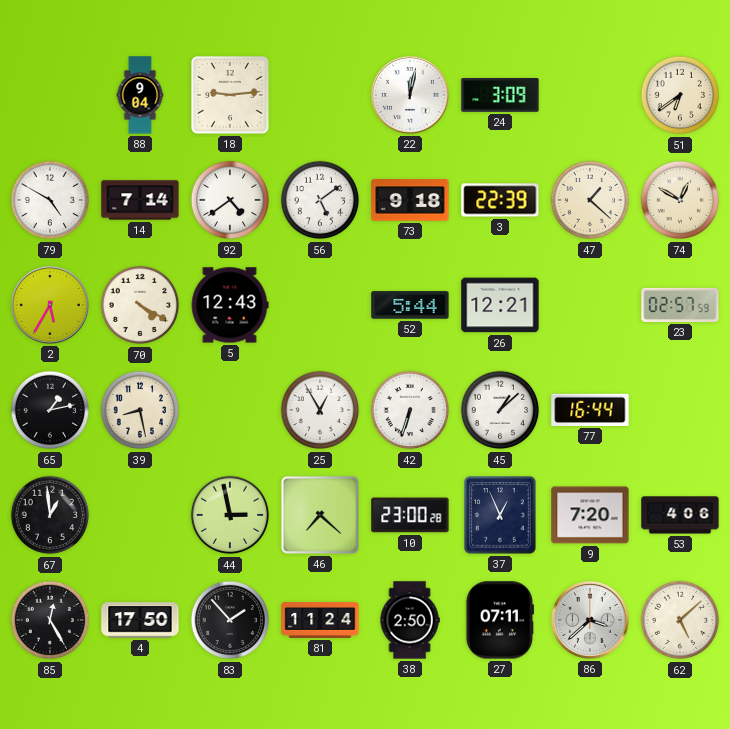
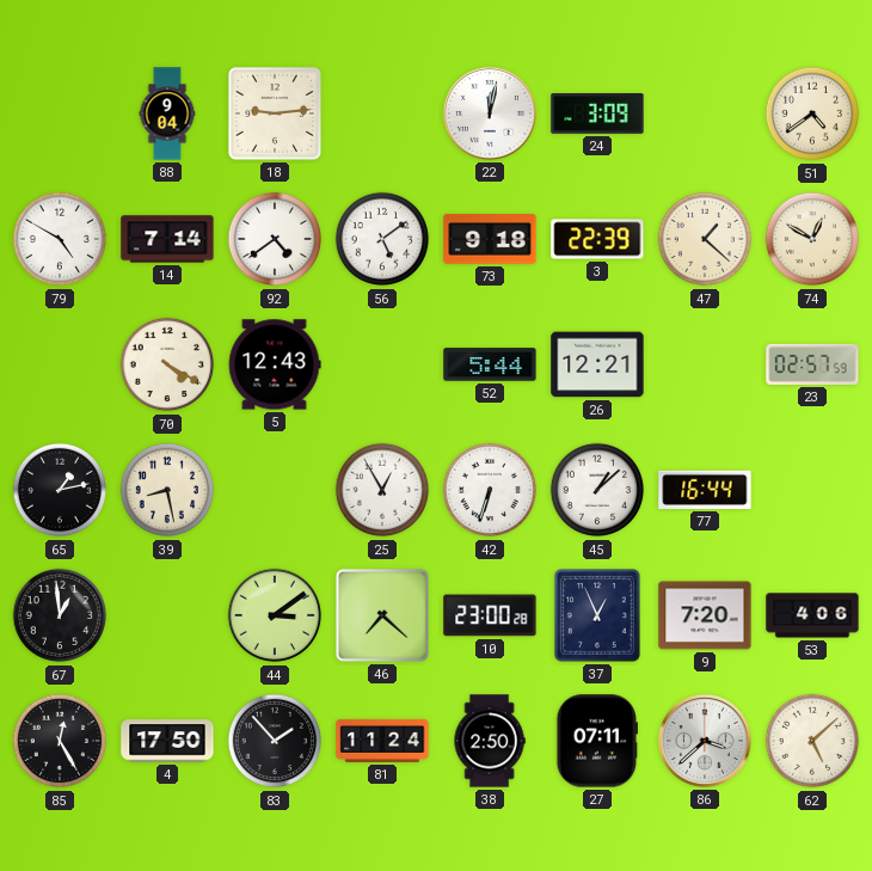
51: 6:39 -> 4:39
2: 5:35 -> none
44: 2:58 -> 3:09
